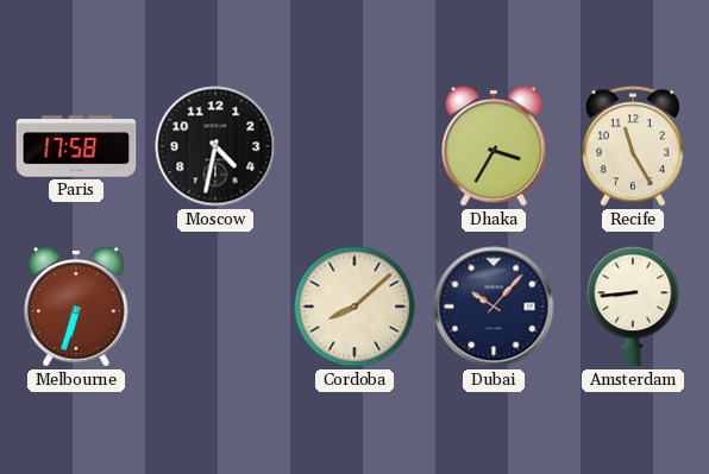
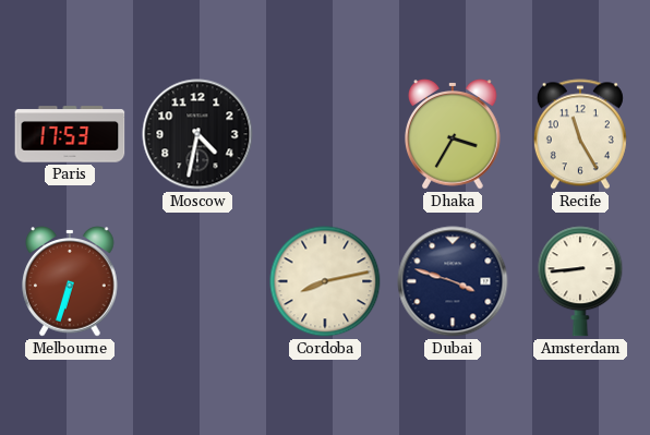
Paris: 17:58 -> 17:53
Cordoba: 8:08 -> 8:13
Dubai: 10:07 -> 3:48
